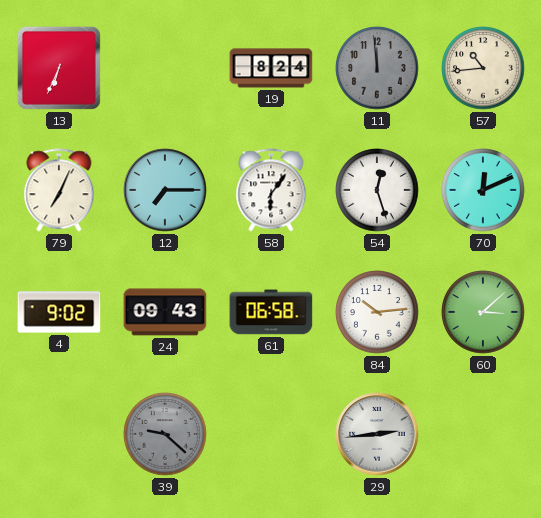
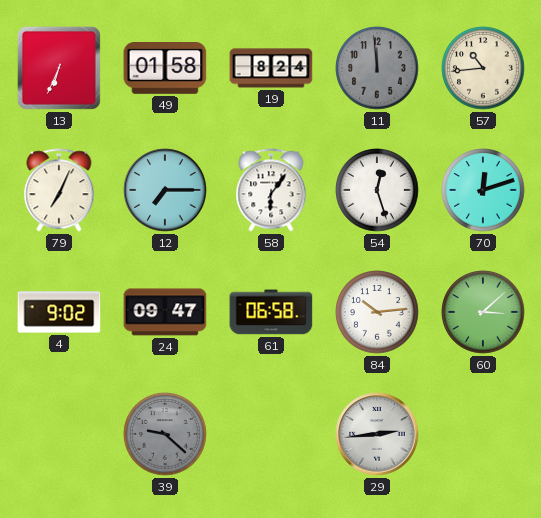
49: none -> 01:58
70: 12:11 -> 12:12
24: 09:43 -> 09:47
